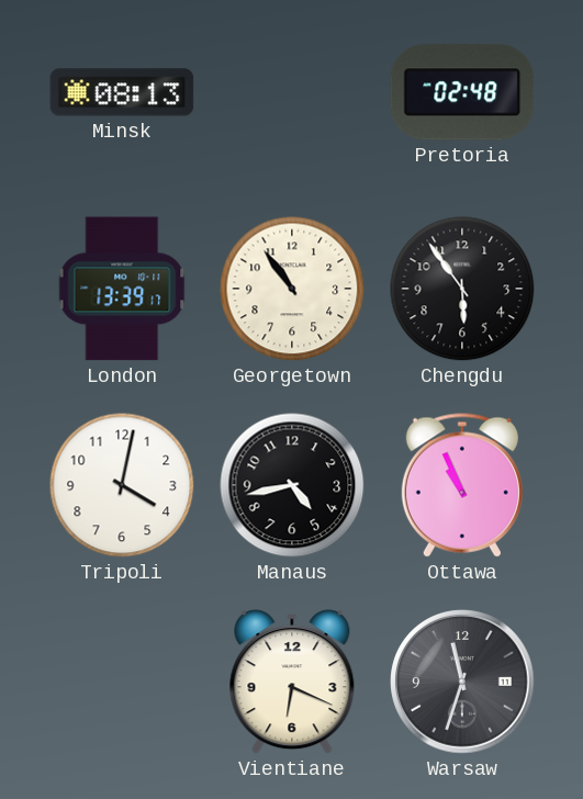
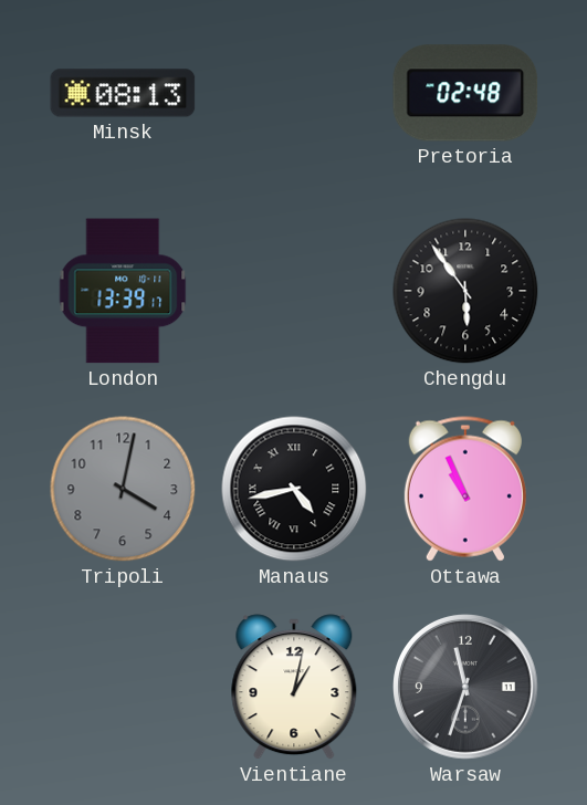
Georgetown: 10:54 -> none
Tripoli dial: white -> grey
Manaus numerals: Arabic -> Roman
Vientiane: 6:19 -> 1:02
